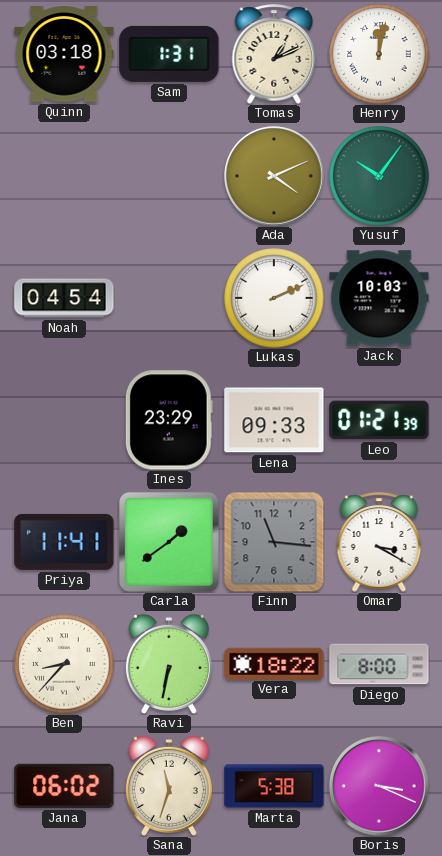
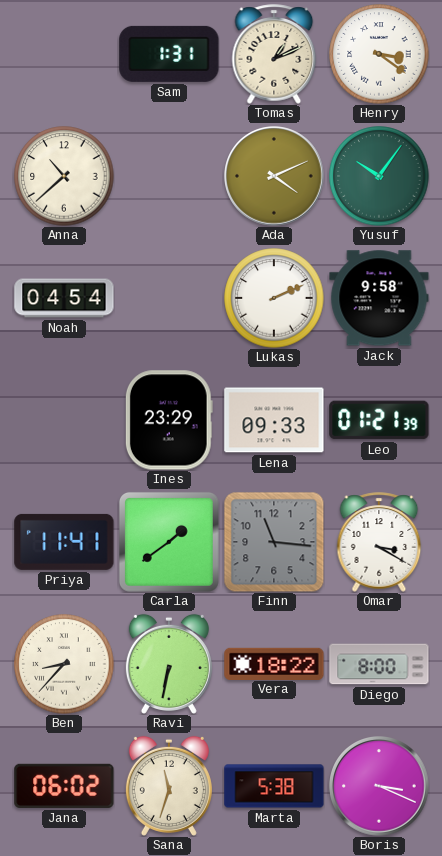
Quinn: 03:18 -> none
Henry: 12:02 -> 3:21
Anna: none -> 10:38
Jack: 10:03 -> 9:58
